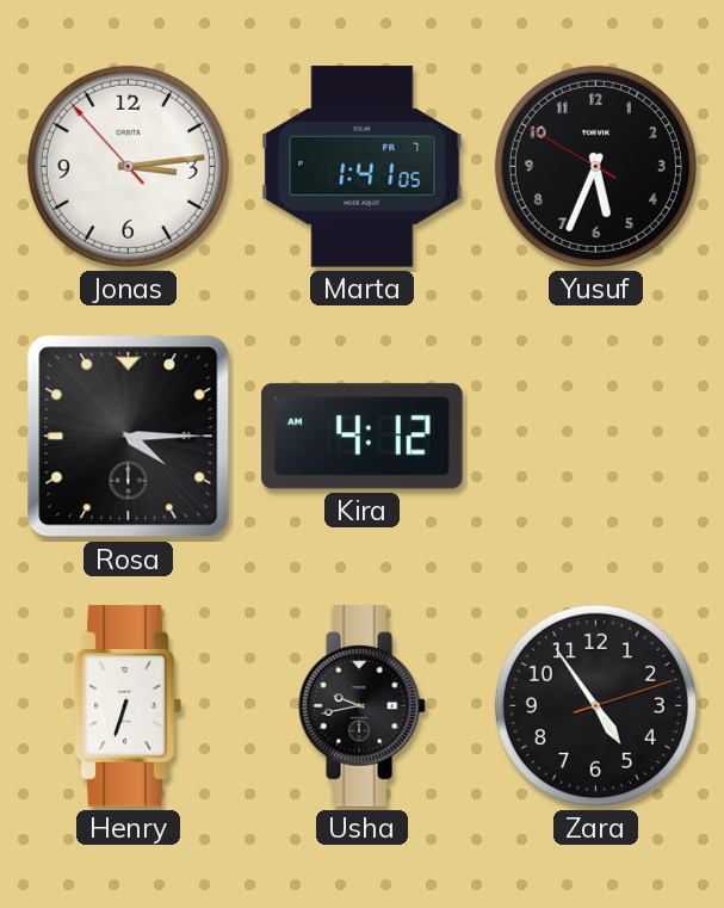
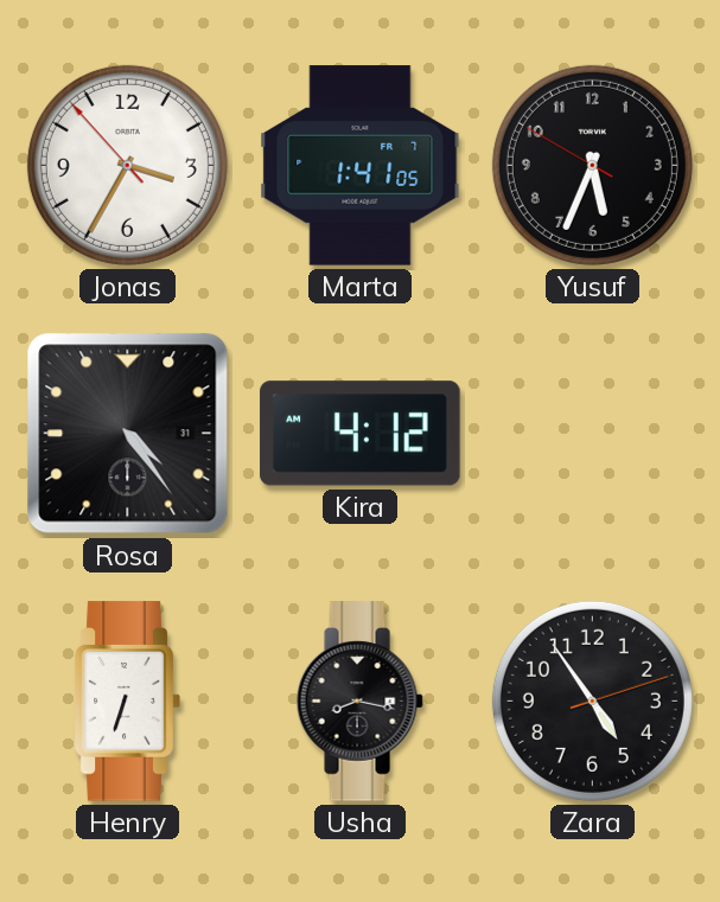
Jonas: 3:13 -> 3:34
Rosa: 4:15 -> 4:24
Usha: 9:43 -> 8:17
